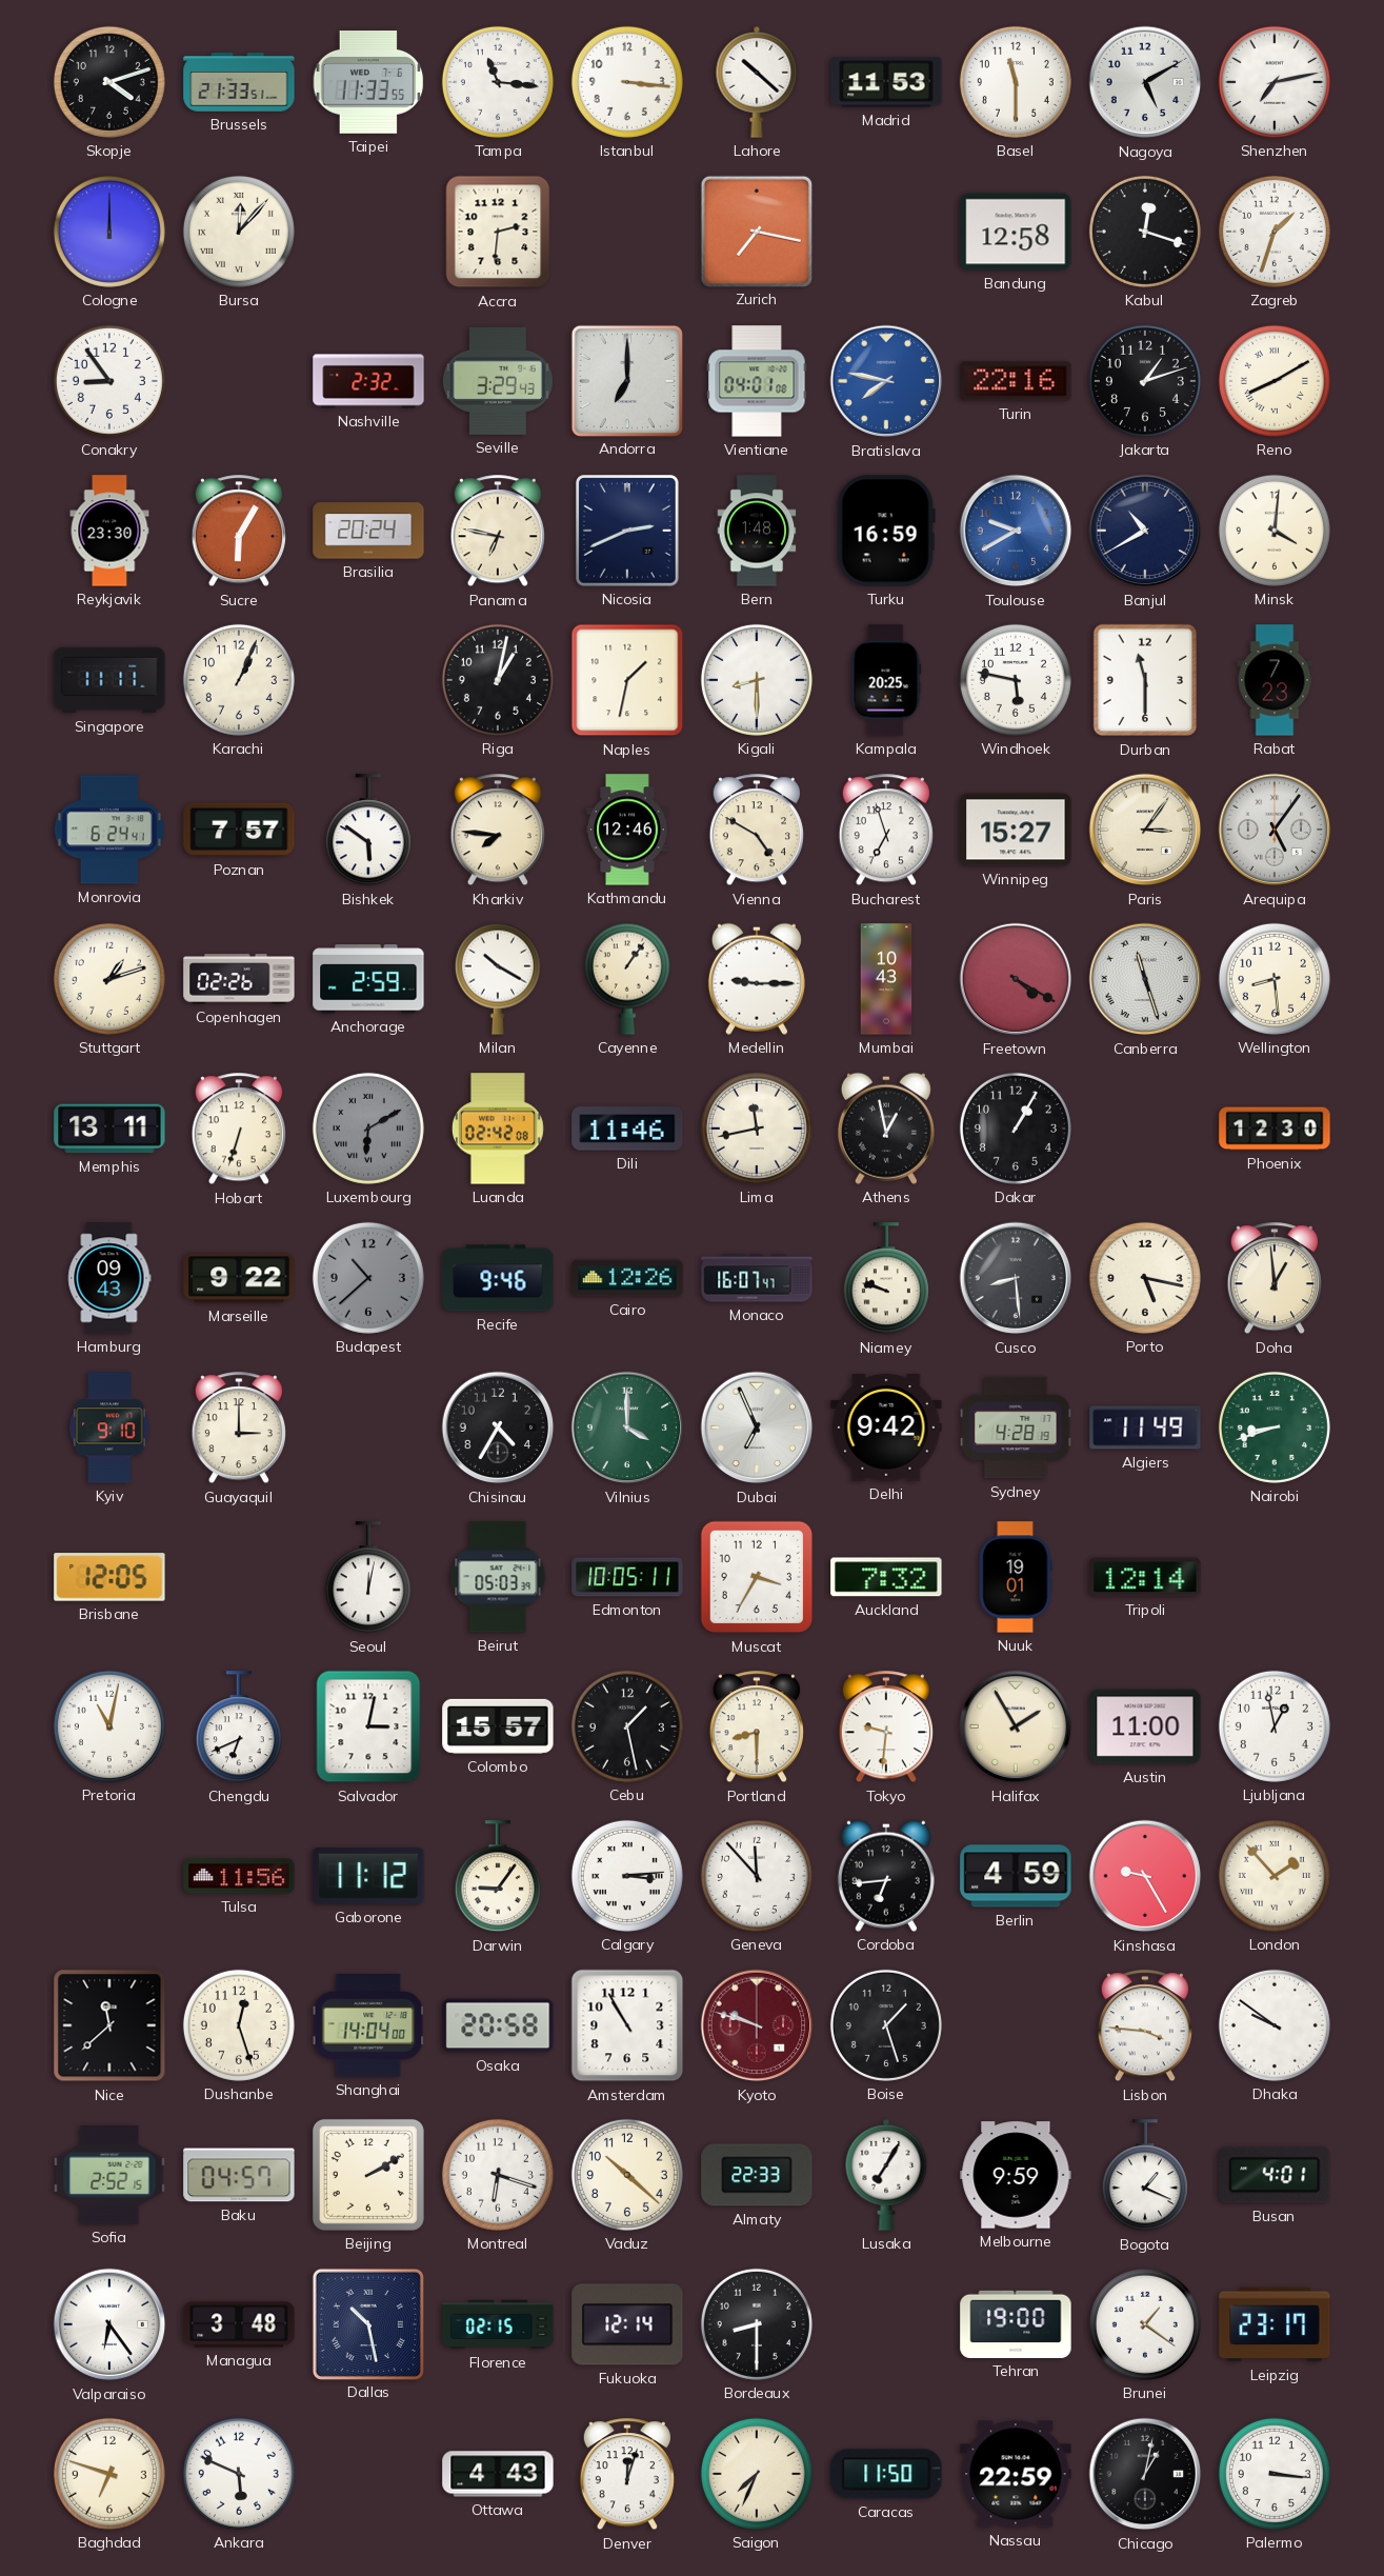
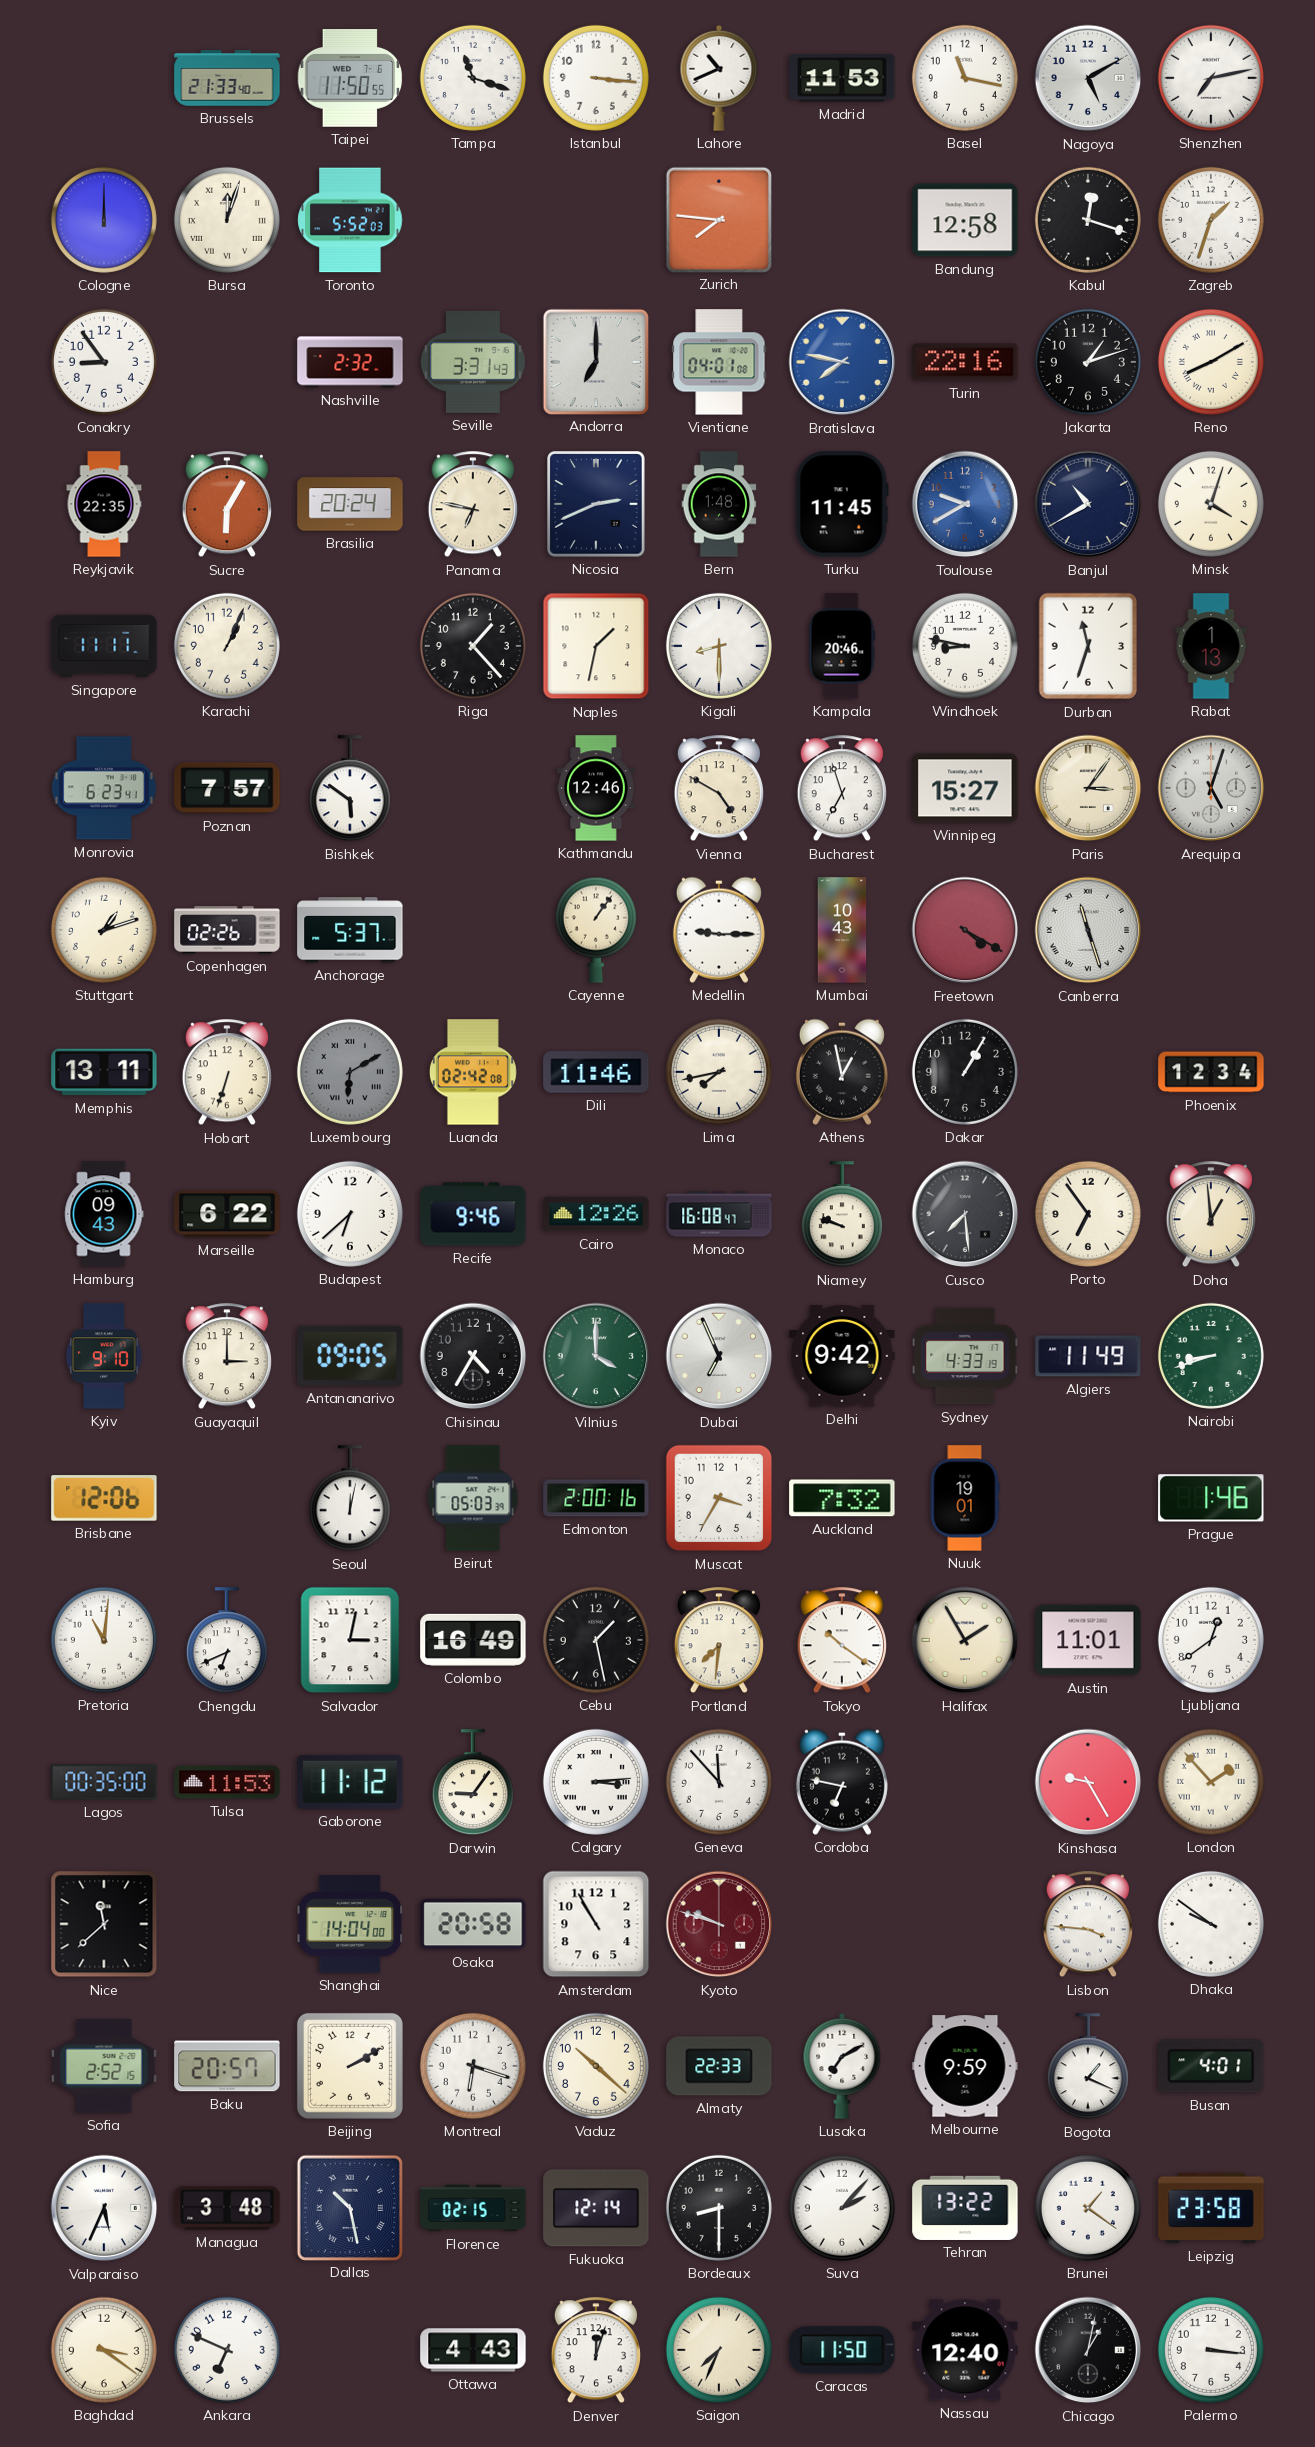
Skopje: 4:12 -> none
Brussels: 21:33:51 -> 21:33:40
Taipei: 11:33 -> 11:50
Tampa: 11:16 -> 11:18
Lahore: 10:22 -> 10:41
Basel: 11:30 -> 11:17
Bursa: 12:07 -> 12:03
Toronto: none -> 5:52
Accra: 2:31 -> none
Zurich: 7:17 -> 7:46
Seville: 3:29 -> 3:31
Reykjavik: 23:30 -> 22:35
Turku: 16:59 -> 11:45
Minsk: 4:01 -> 4:03
Riga: 1:02 -> 1:23
Kampala: 20:25 -> 20:46
Windhoek: 5:47 -> 8:47
Durban: 11:30 -> 11:33
Rabat: 7:23 -> 1:13
Monrovia: 6:24 -> 6:23
Kharkiv: 7:46 -> none
Arequipa: 5:06 -> 5:03
Anchorage: 2:59 -> 5:37
Milan: 10:20 -> none
Wellington: 8:29 -> none
Lima: 11:43 -> 7:43
Phoenix: 12:30 -> 12:34
Marseille: 9:22 -> 6:22
Budapest: 10:38 -> 6:38
Budapest dial: grey -> white
Monaco: 16:07 -> 16:08
Cusco: 8:29 -> 7:29
Porto: 5:17 -> 6:54
Antananarivo: none -> 09:05
Sydney: 4:28 -> 4:33
Brisbane: 12:05 -> 12:06
Edmonton: 10:05 -> 2:00
Tripoli: 12:14 -> none
Prague: none -> 1:46
Pretoria: 11:02 -> 11:01
Colombo: 15:57 -> 16:49
Portland: 8:30 -> 7:31
Tokyo: 9:31 -> 10:21
Austin: 11:00 -> 11:01
Ljubljana: 12:58 -> 12:39
Lagos: none -> 00:35
Tulsa: 11:56 -> 11:53
Cordoba: 6:44 -> 6:47
Berlin: 4:59 -> none
Dushanbe: 12:27 -> none
Boise: 1:27 -> none
Baku: 04:57 -> 20:57
Lusaka: 7:05 -> 7:10
Valparaiso: 6:24 -> 5:34
Suva: none -> 2:07
Tehran: 19:00 -> 13:22
Leipzig: 23:17 -> 23:58
Baghdad: 6:48 -> 3:21
Ankara: 5:49 -> 6:49
Nassau: 22:59 -> 12:40
